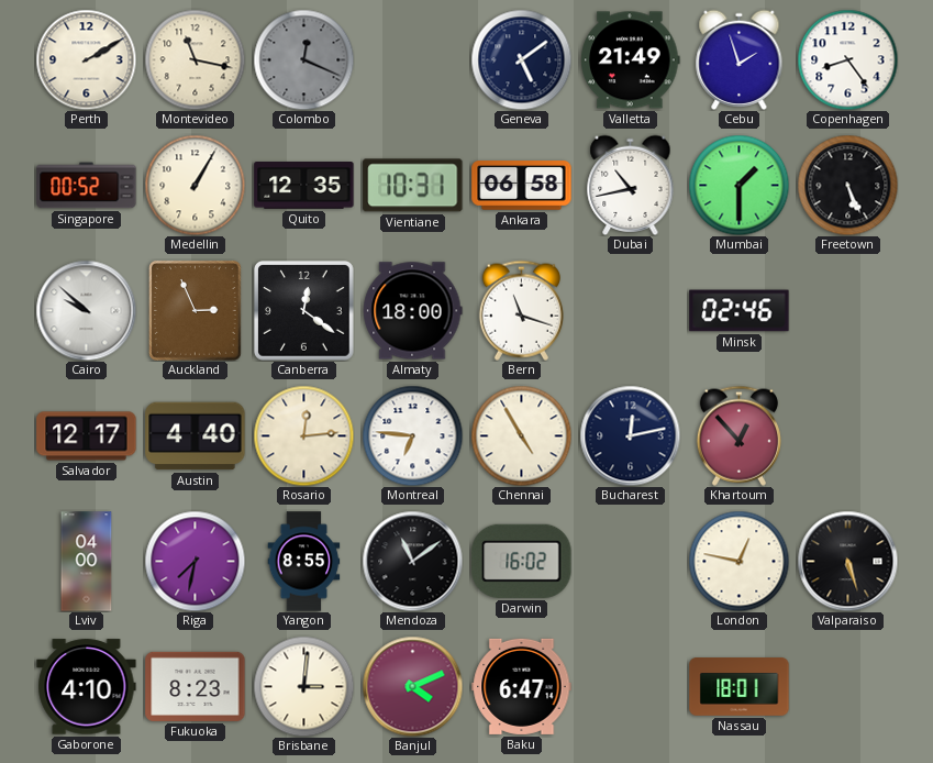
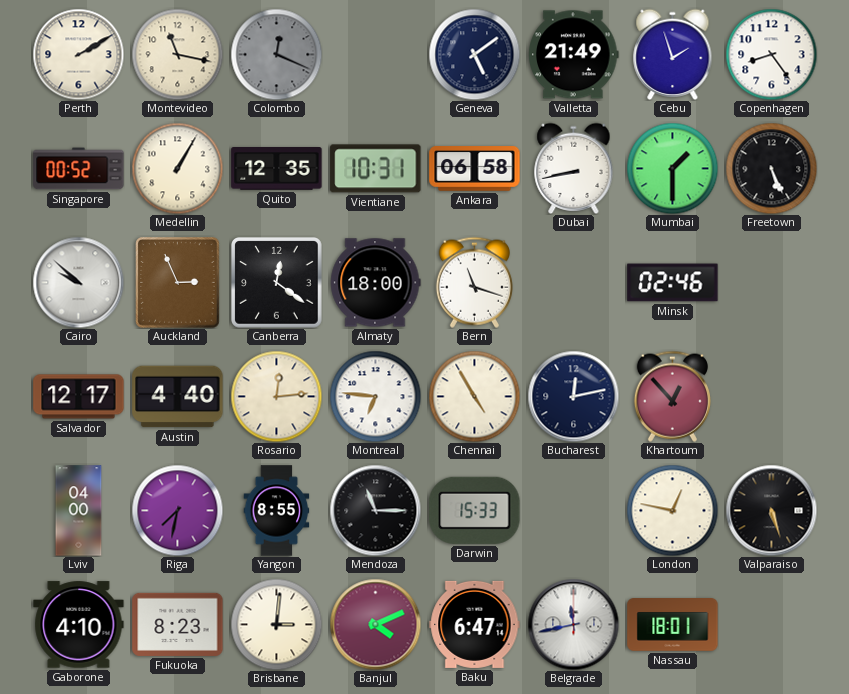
Dubai: 10:43 -> 8:43
Mendoza: 11:09 -> 11:15
Darwin: 16:02 -> 15:33
Belgrade: none -> 11:43
